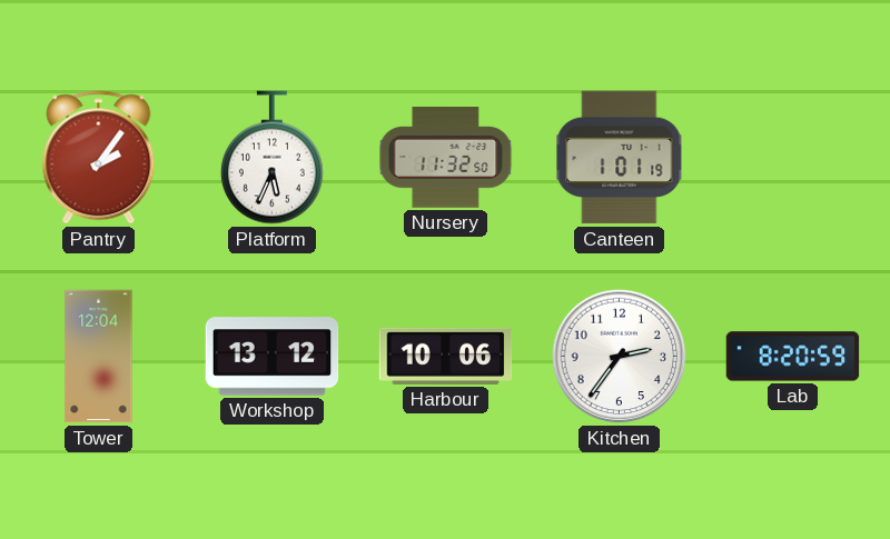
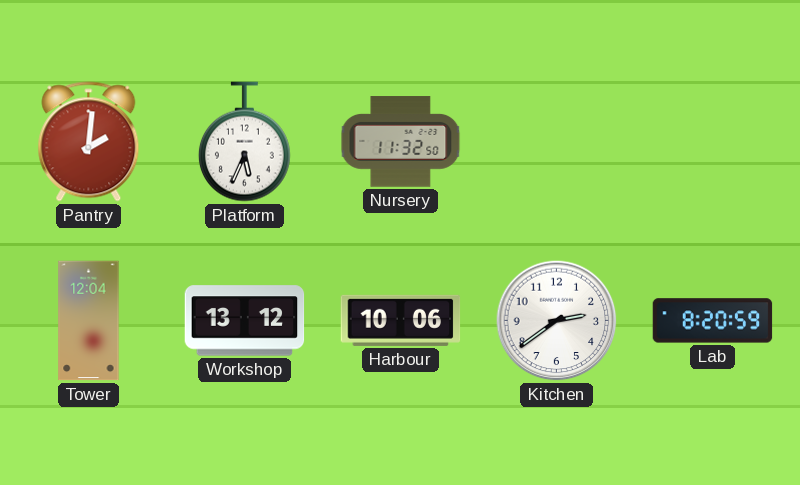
Pantry: 2:06 -> 2:01
Canteen: 1:01 -> none
Kitchen: 2:36 -> 2:39
